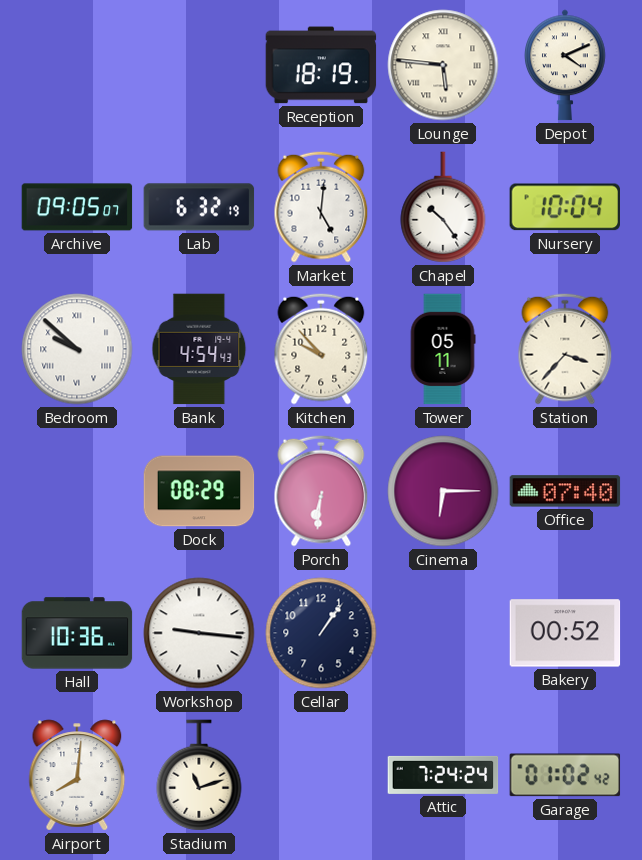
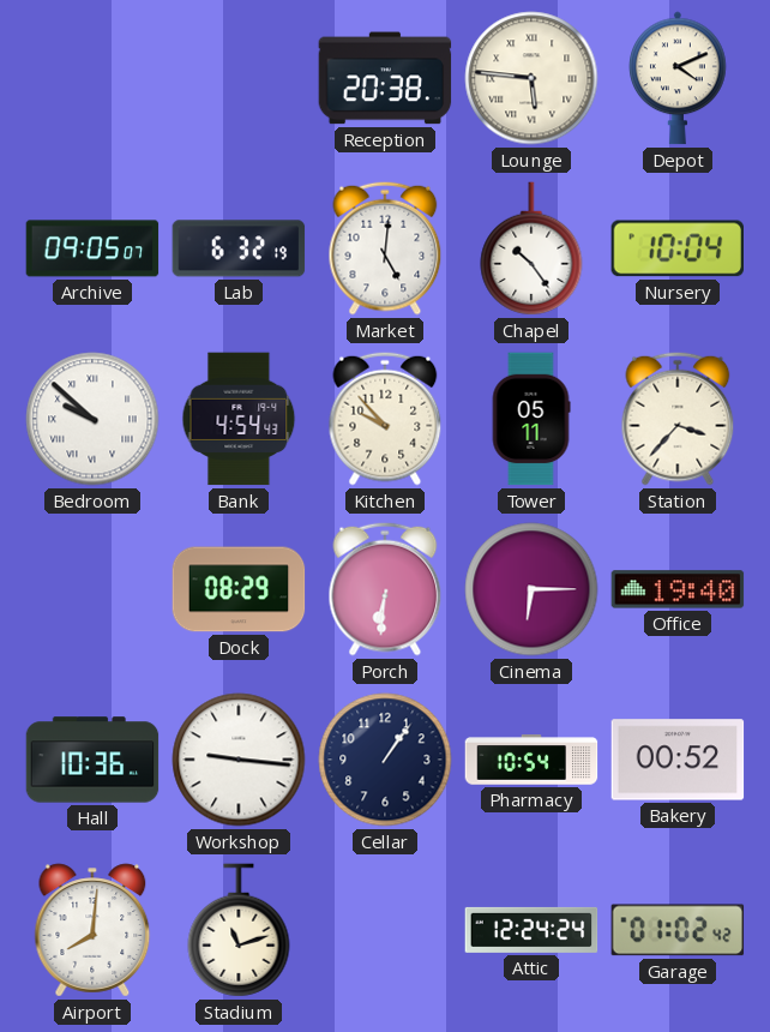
Reception: 18:19 -> 20:38
Office: 07:40 -> 19:40
Pharmacy: none -> 10:54
Attic: 7:24 -> 12:24
